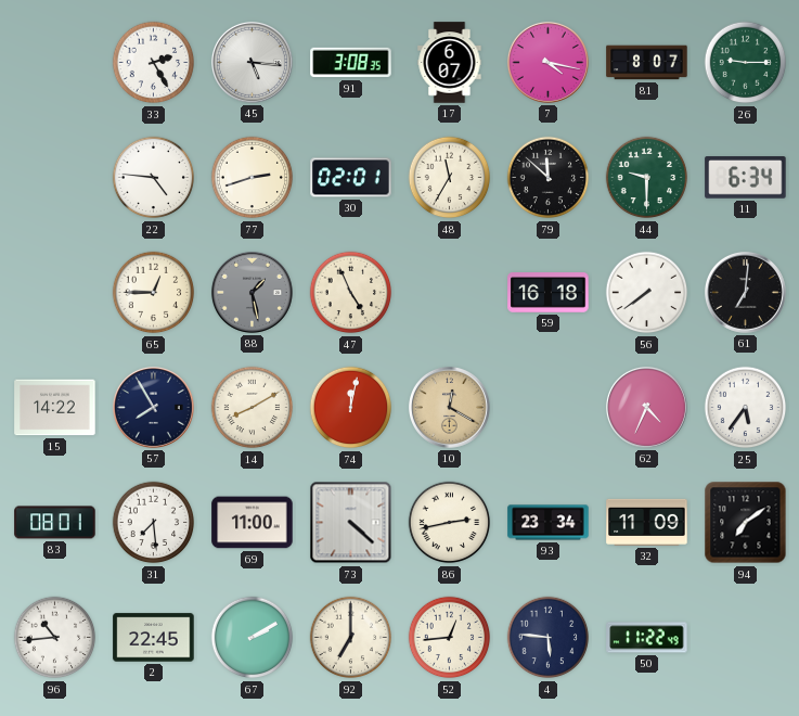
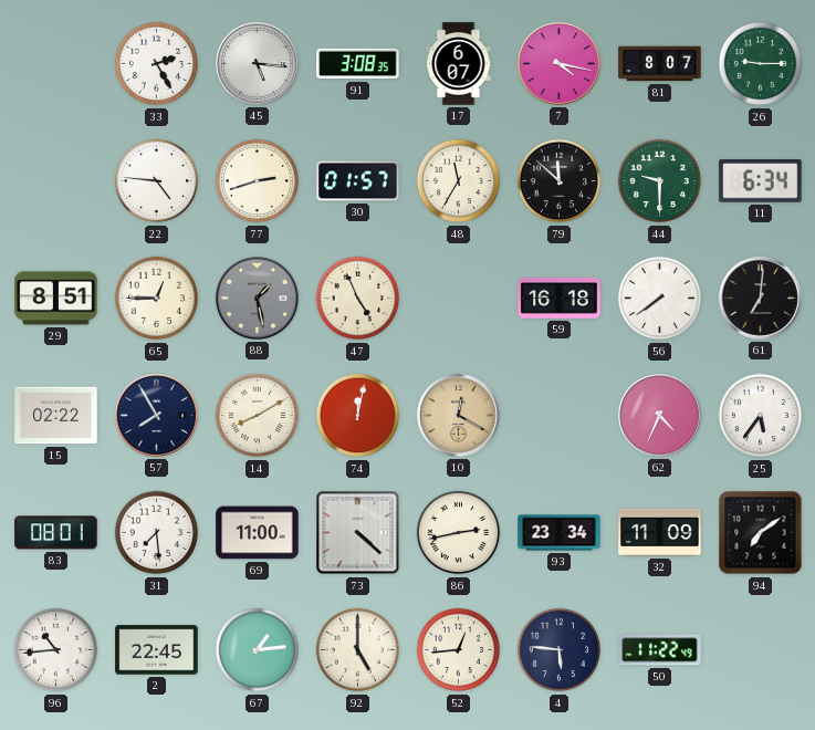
30: 02:01 -> 01:57
29: none -> 8:51
15: 14:22 -> 02:22
67: 2:10 -> 1:14
92: 7:00 -> 5:00
